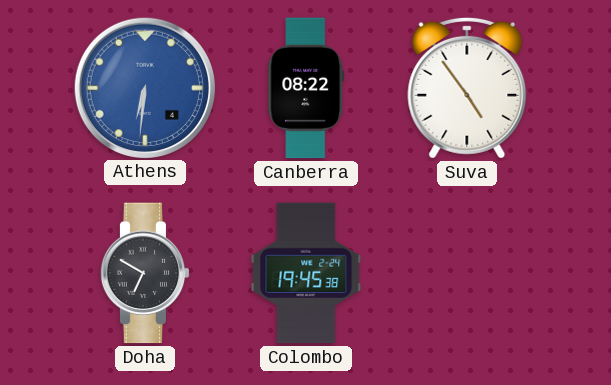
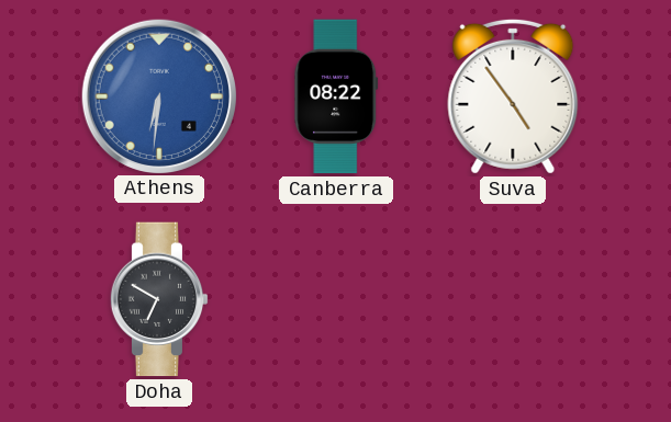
Colombo: 19:45 -> none
